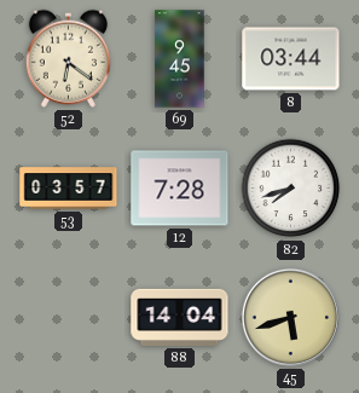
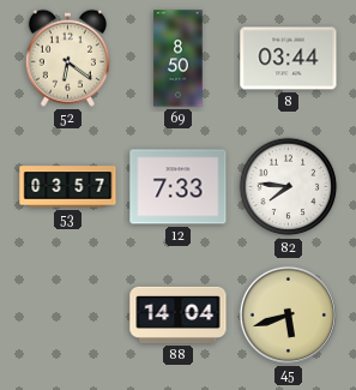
69: 9:45 -> 8:50
12: 7:28 -> 7:33
82: 7:42 -> 7:46
